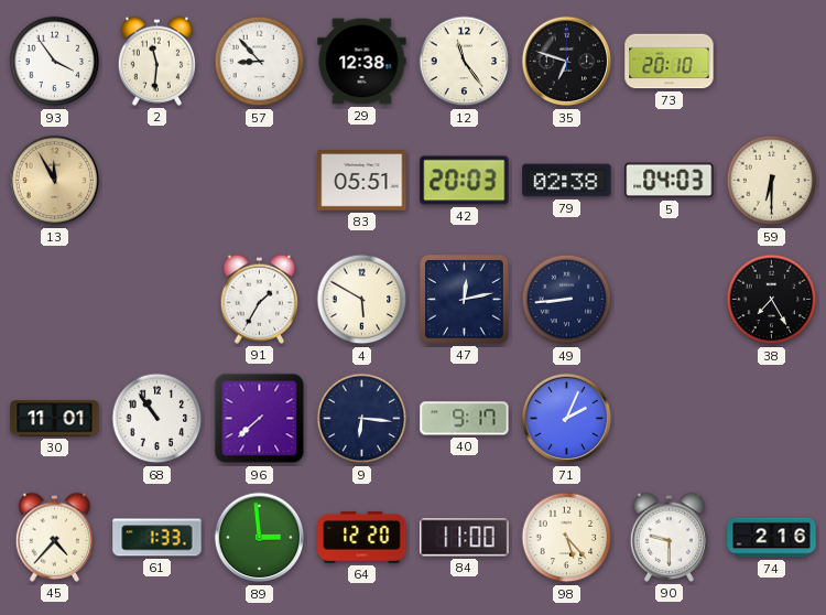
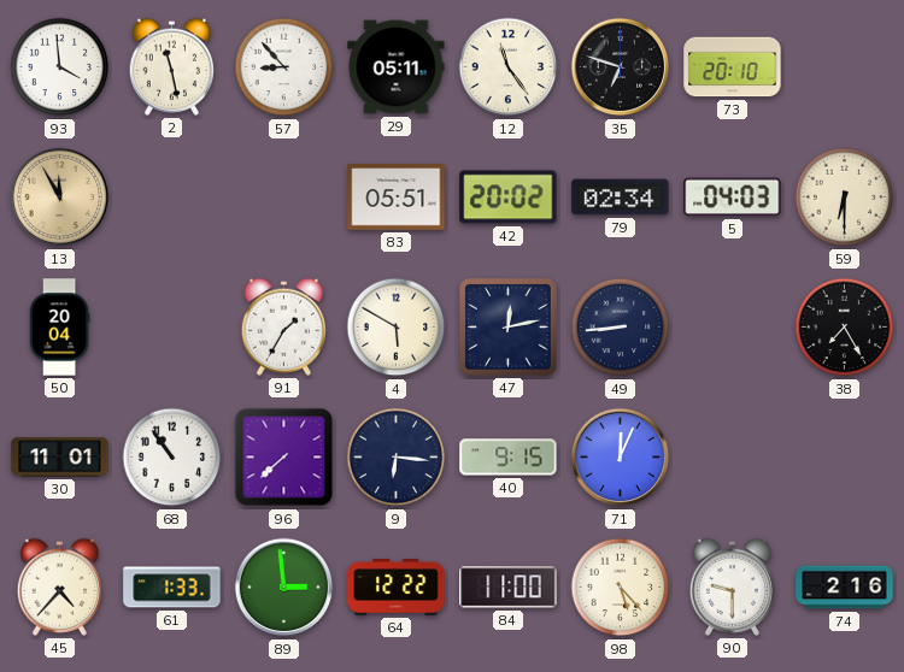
93: 3:54 -> 3:59
2: 11:31 -> 11:28
29: 12:38 -> 05:11
42: 20:03 -> 20:02
79: 02:38 -> 02:34
50: none -> 20:04
40: 9:17 -> 9:15
71: 2:04 -> 12:04
64: 12:20 -> 12:22
